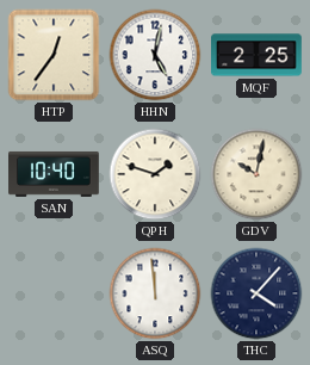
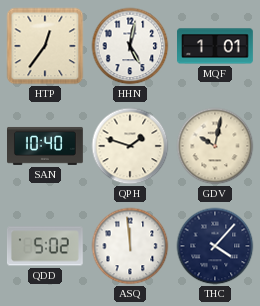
MQF: 2:25 -> 1:01
QDD: none -> 5:02
